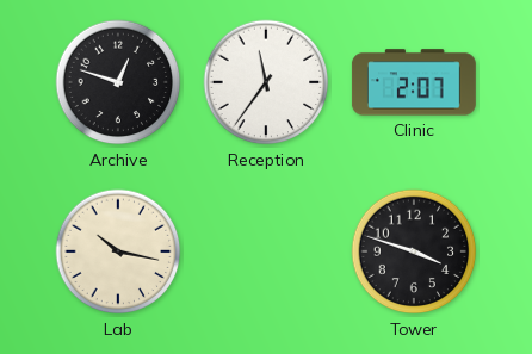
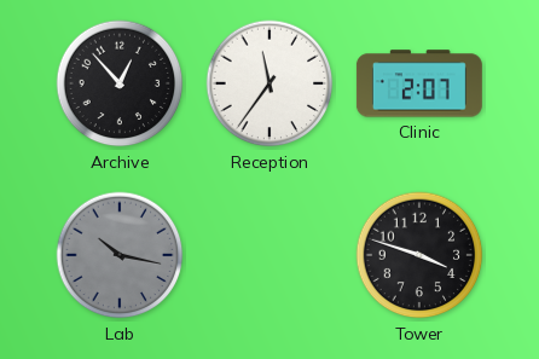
Archive: 12:48 -> 12:53
Lab dial: cream -> grey
